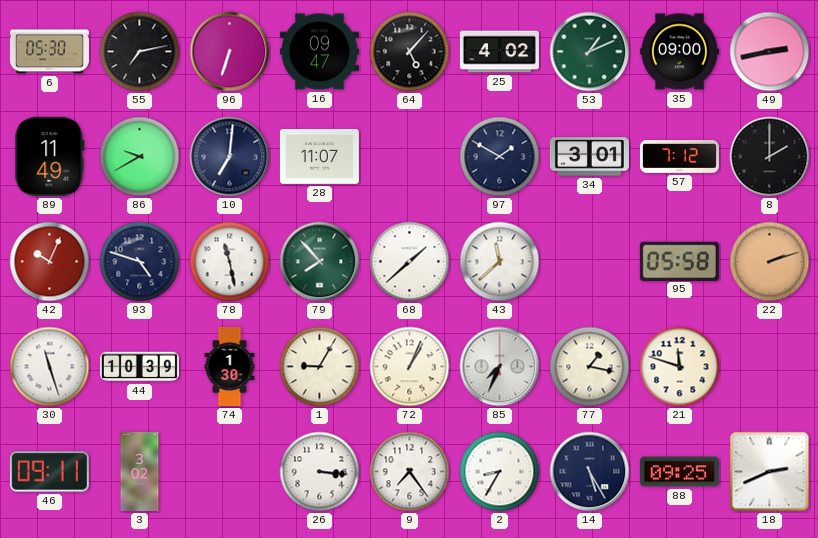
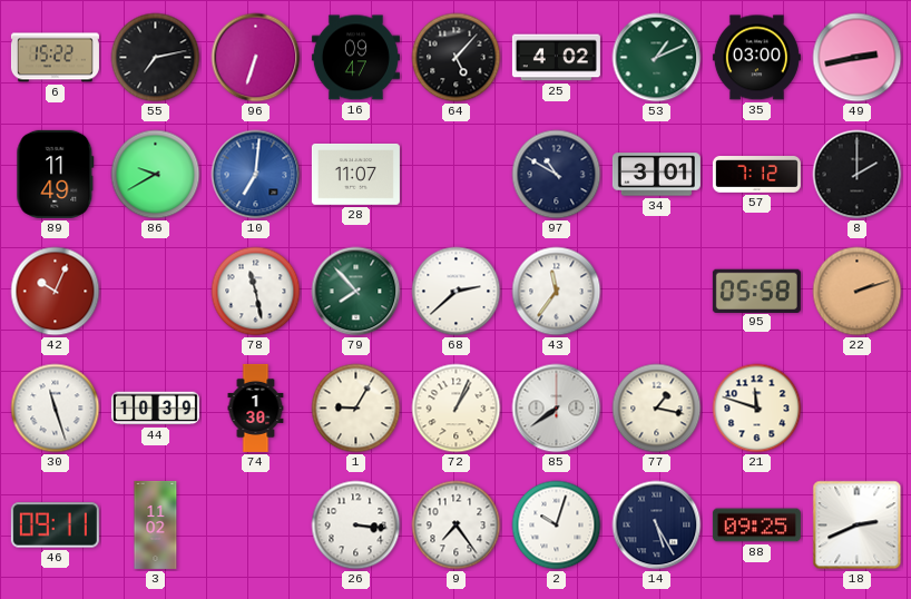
6: 05:30 -> 15:22
35: 09:00 -> 03:00
10 dial: navy -> blue
97: 1:50 -> 10:50
93: 4:48 -> none
68: 1:38 -> 2:38
43: 11:38 -> 11:36
85: 7:34 -> 7:39
3: 3:02 -> 11:02
2: 8:35 -> 10:03
